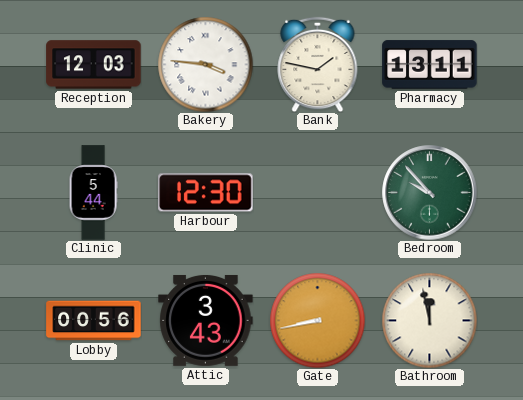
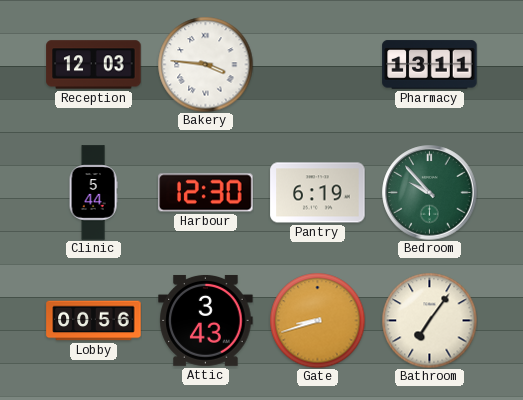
Bank: 1:47 -> none
Pantry: none -> 6:19
Gate: 8:43 -> 8:42
Bathroom: 11:58 -> 7:06
